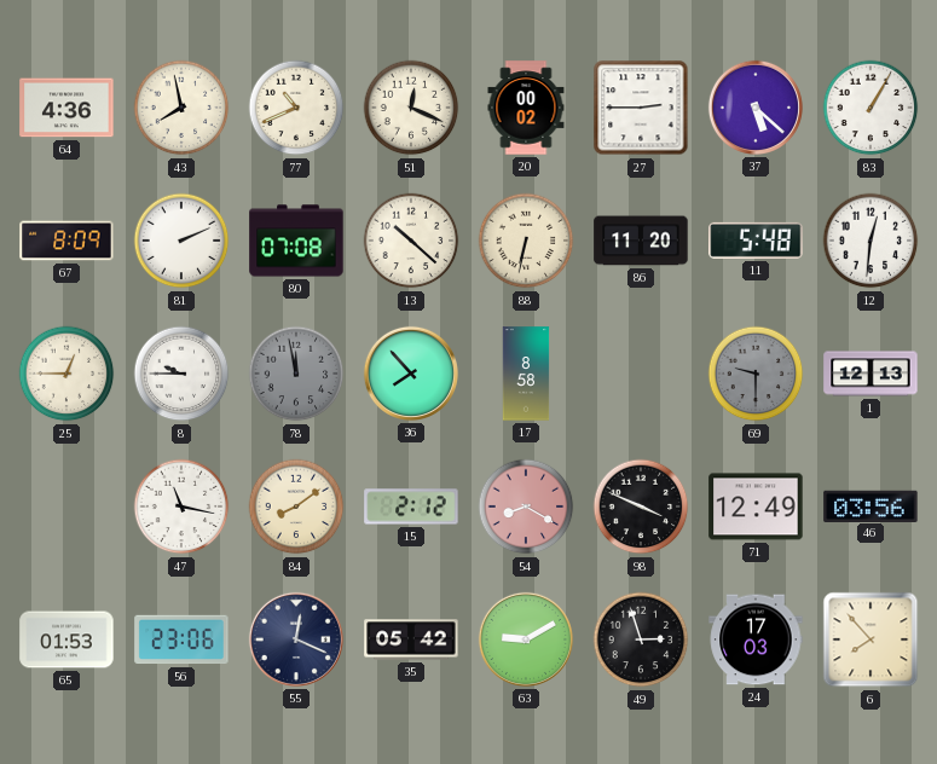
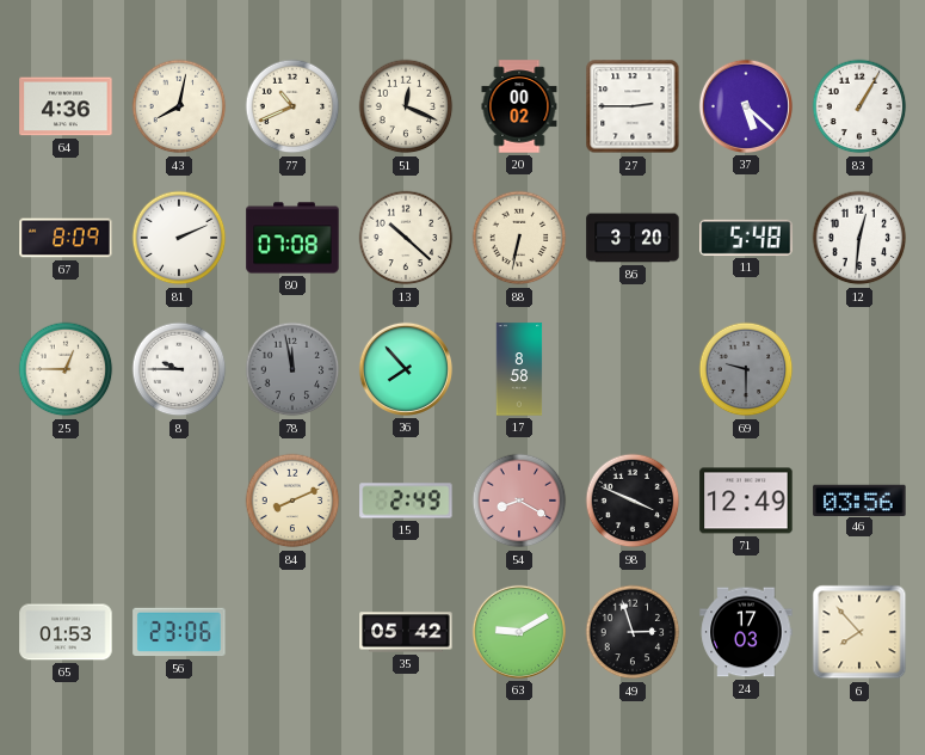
43: 7:58 -> 8:02
86: 11:20 -> 3:20
1: 12:13 -> none
47: 11:17 -> none
84: 8:09 -> 8:11
15: 2:12 -> 2:49
55: 12:19 -> none
